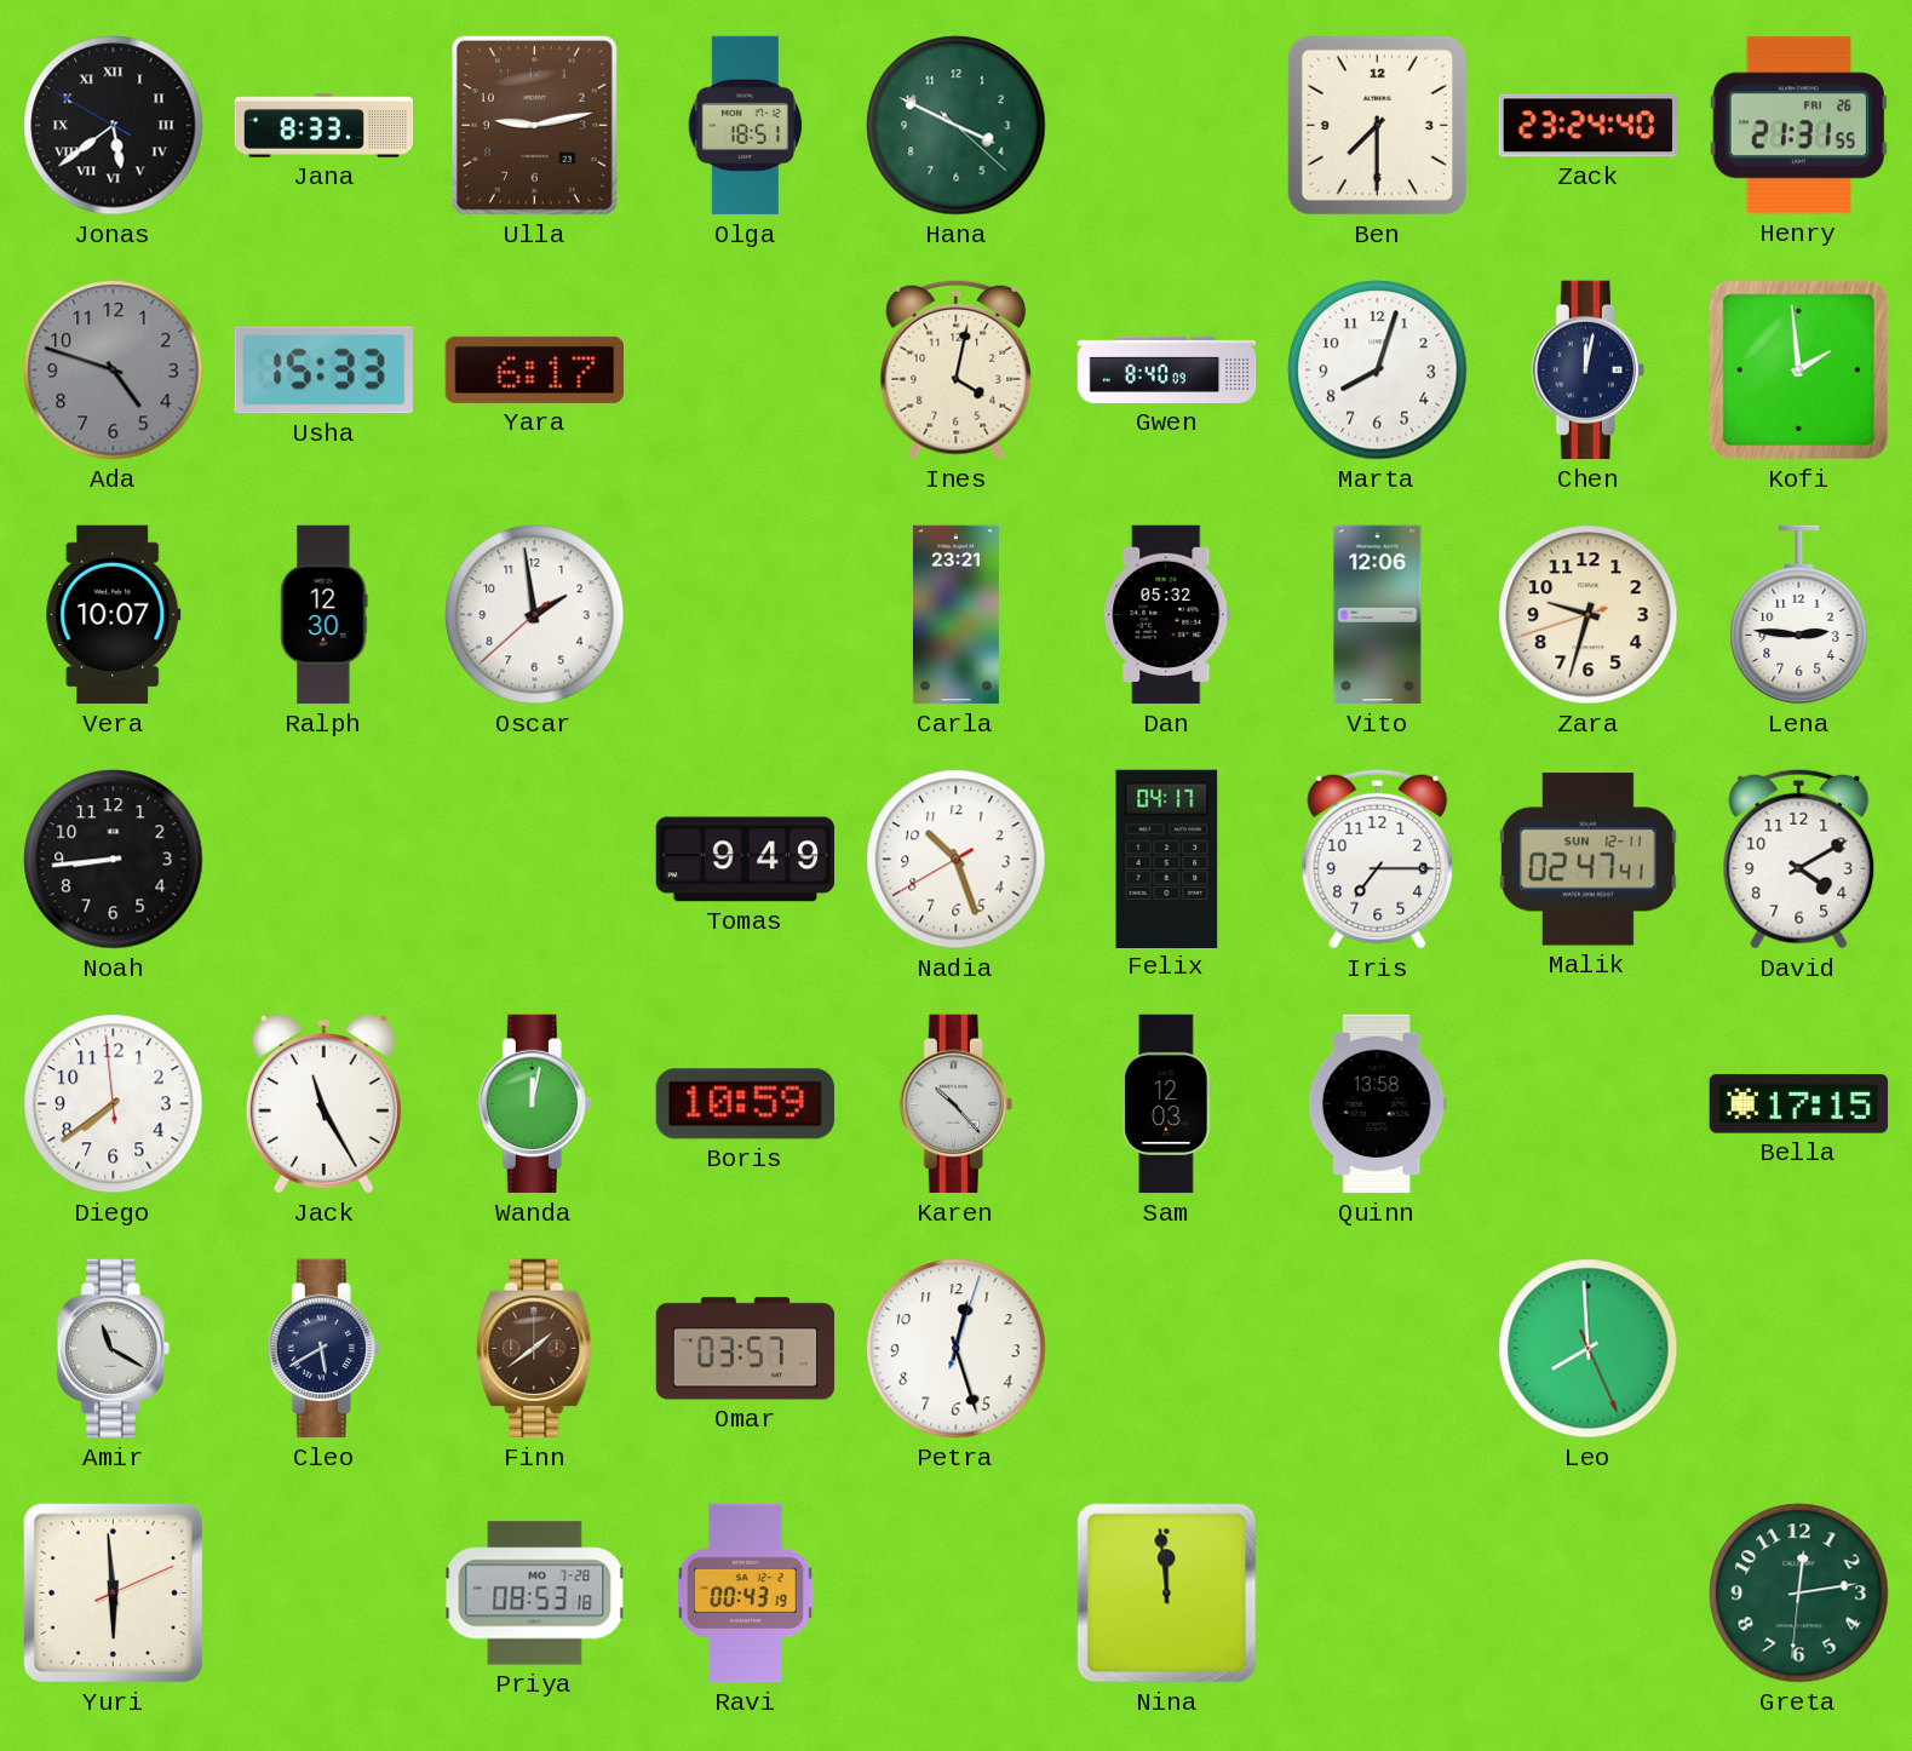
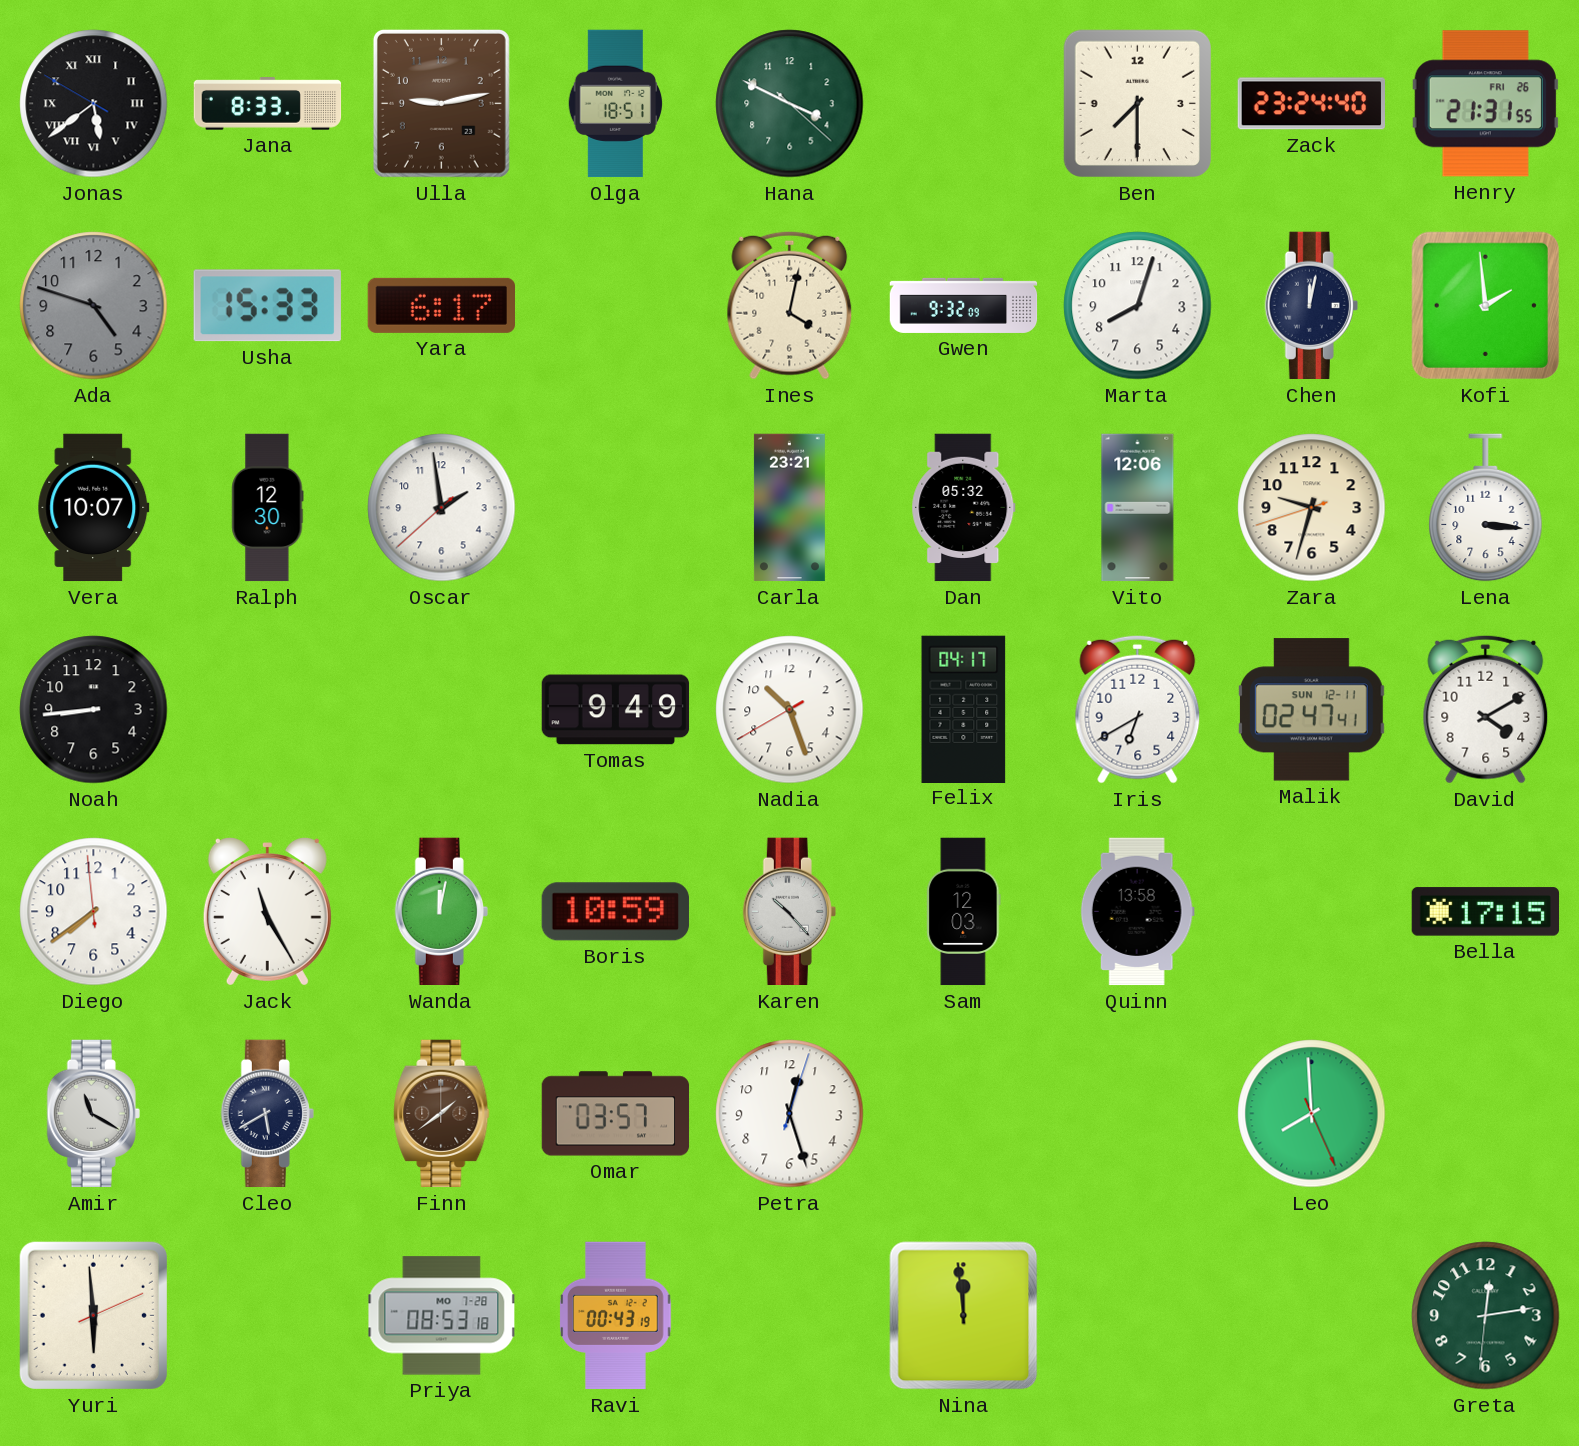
Gwen: 8:40 -> 9:32
Lena: 2:46 -> 3:16
Iris: 7:15 -> 6:40
